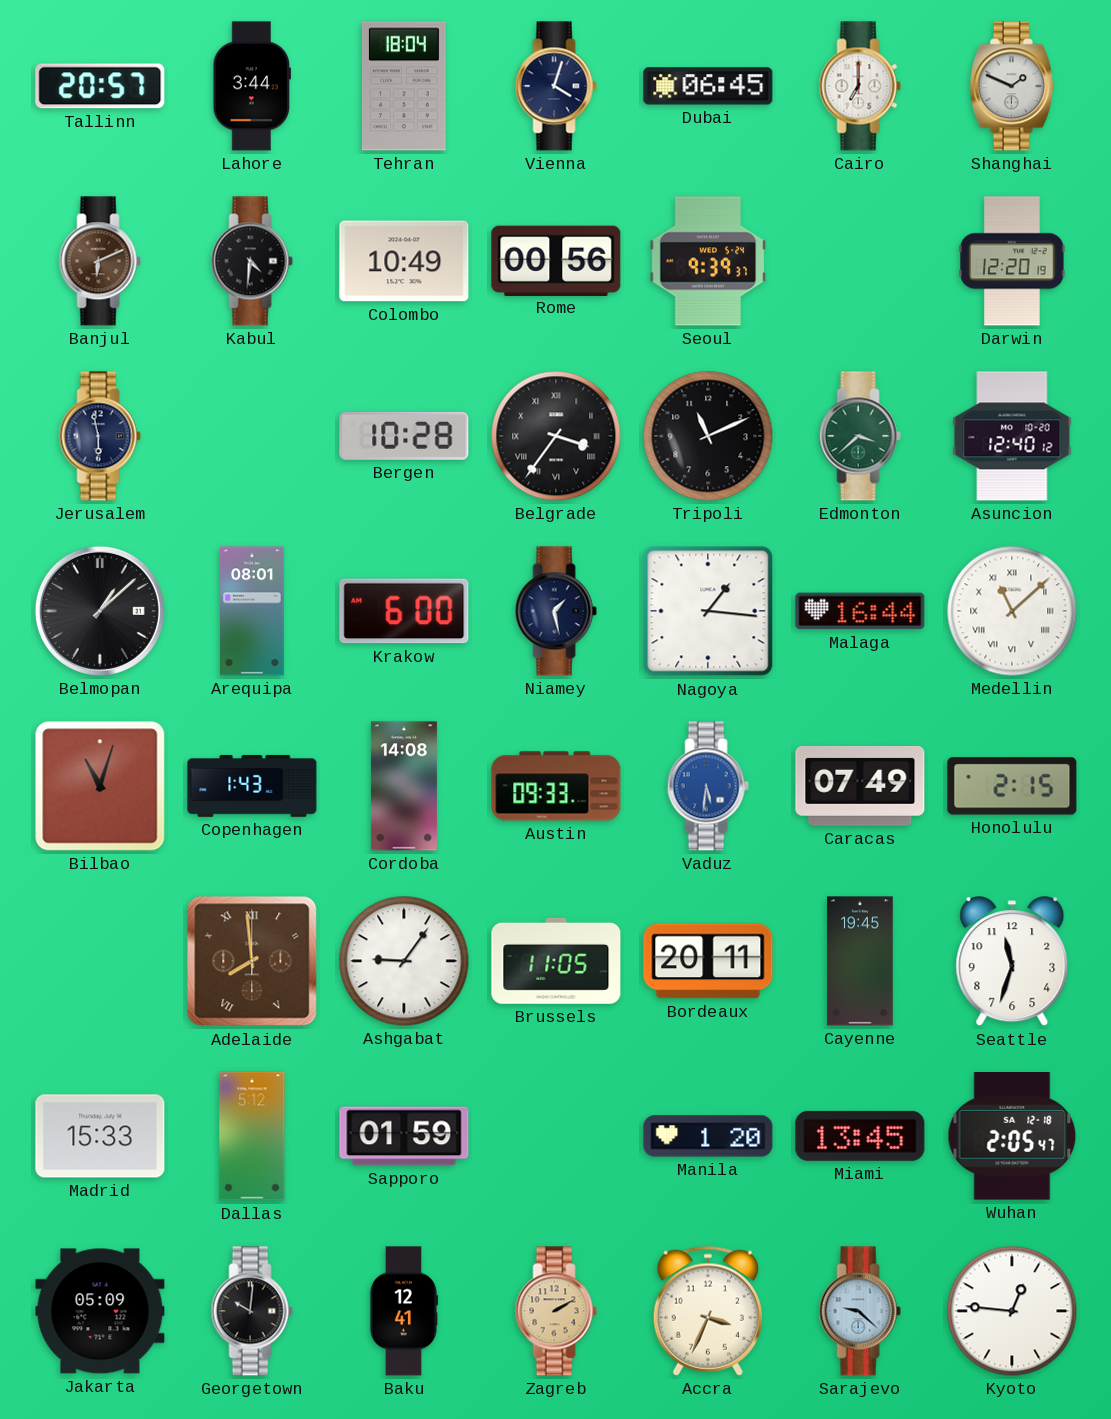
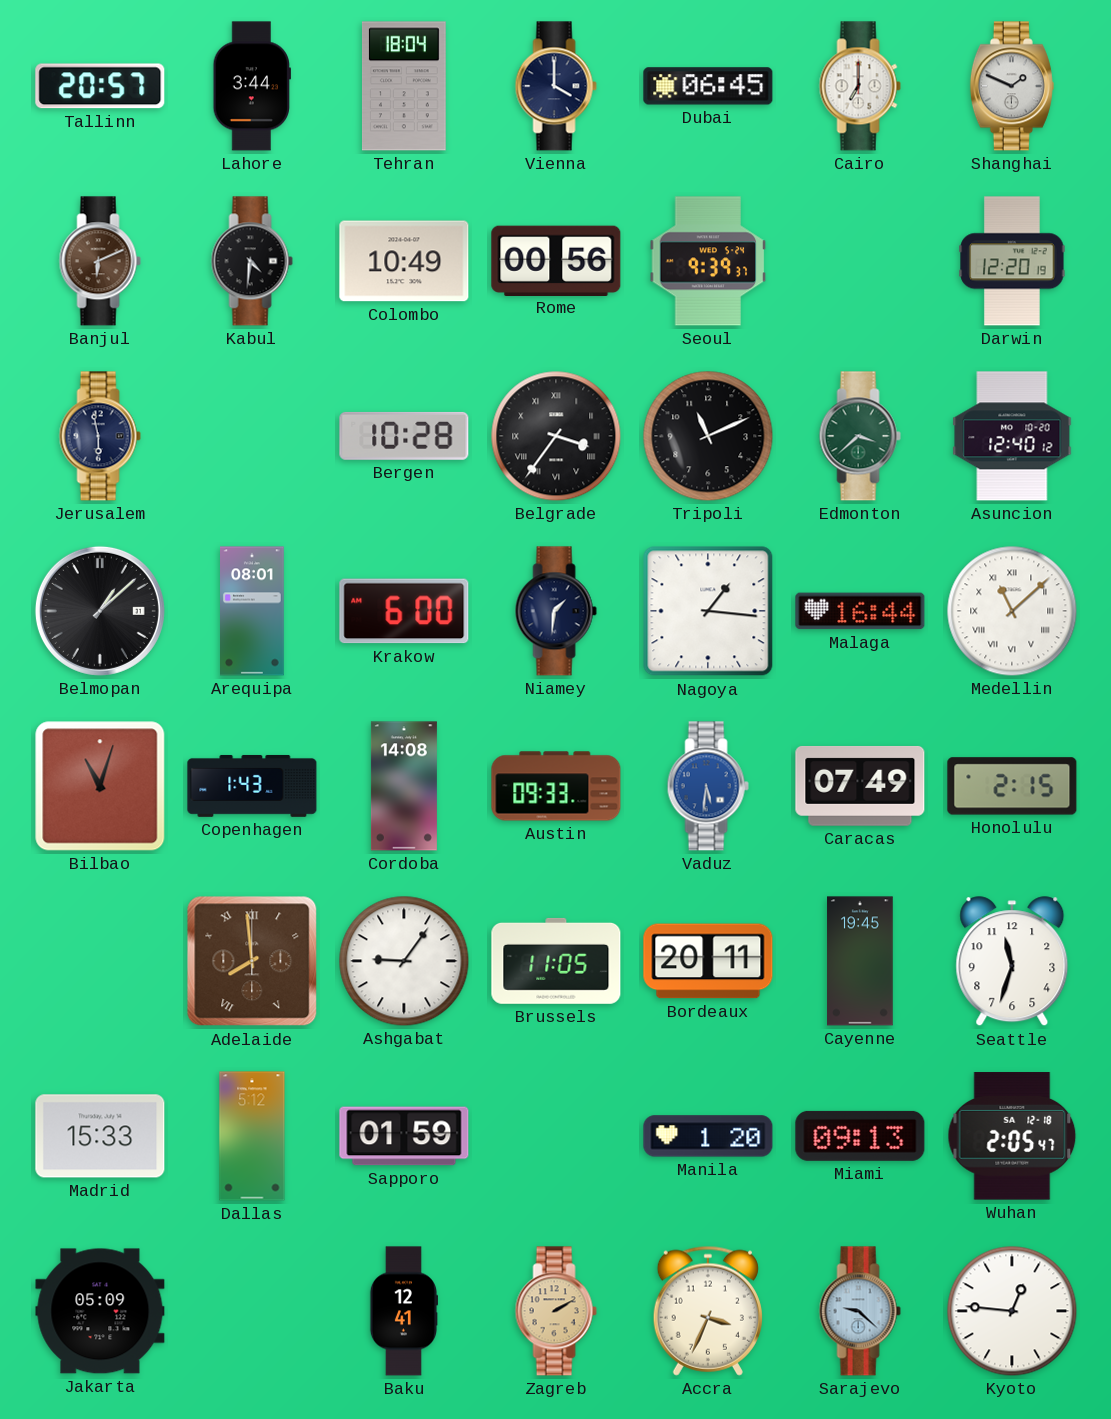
Vienna: 4:03 -> 4:00
Niamey: 1:28 -> 1:31
Miami: 13:45 -> 09:13
Georgetown: 10:01 -> none
